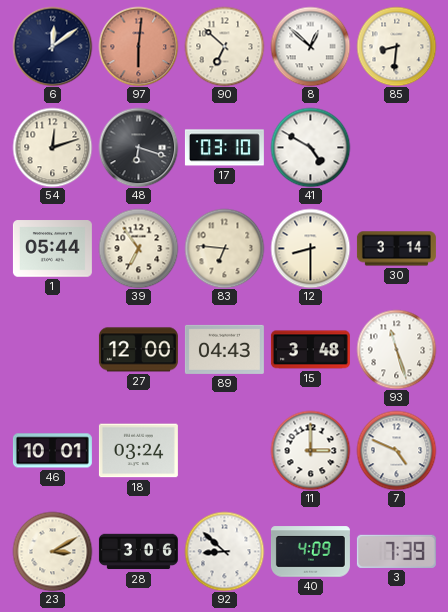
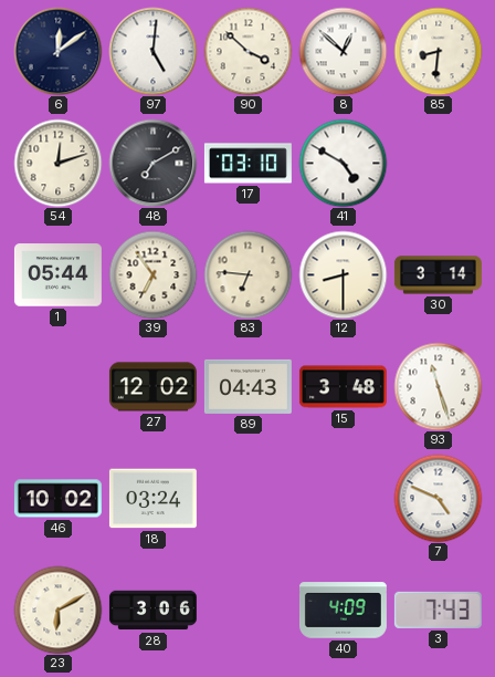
97: 6:01 -> 5:01
97 dial: salmon -> white
90: 6:52 -> 3:52
48: 6:18 -> 7:10
27: 12:00 -> 12:02
46: 10:01 -> 10:02
11: 3:00 -> none
23: 3:10 -> 6:10
92: 8:52 -> none
3: 7:39 -> 7:43
